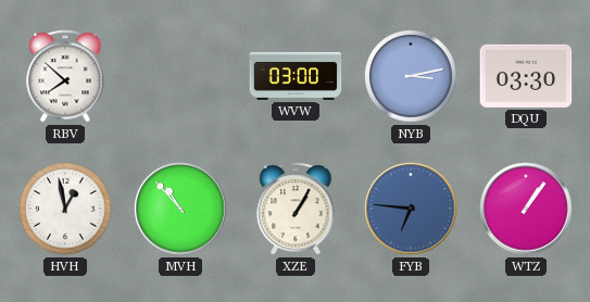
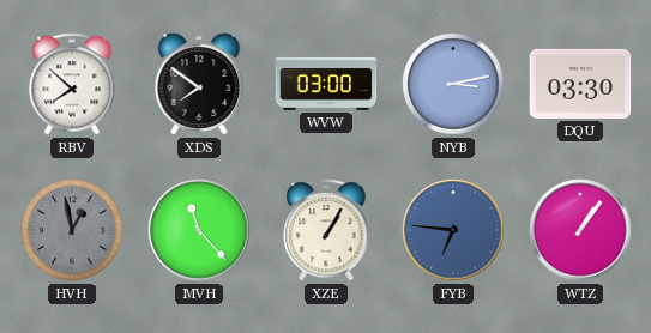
XDS: none -> 7:51
HVH dial: white -> grey
MVH: 10:53 -> 11:23
